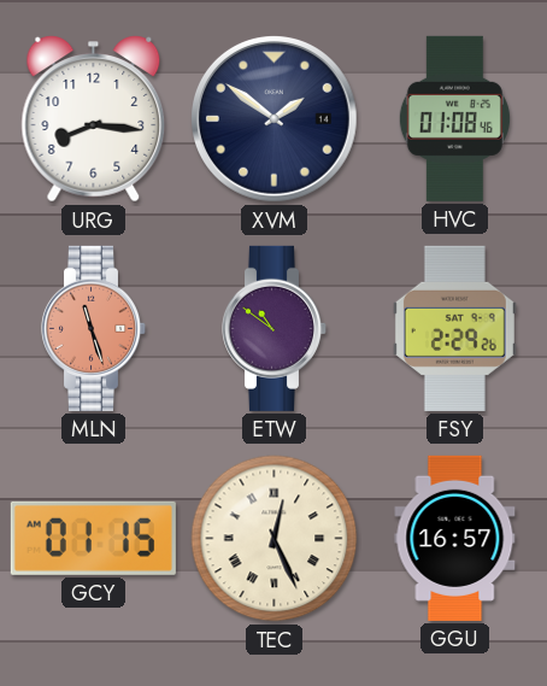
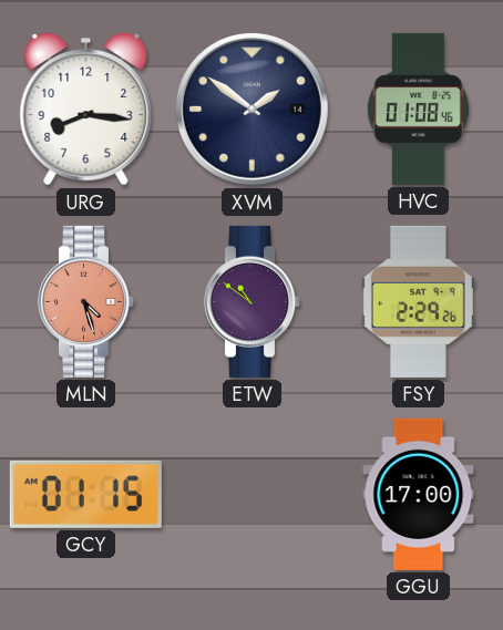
MLN: 11:27 -> 4:27
TEC: 12:26 -> none
GGU: 16:57 -> 17:00
